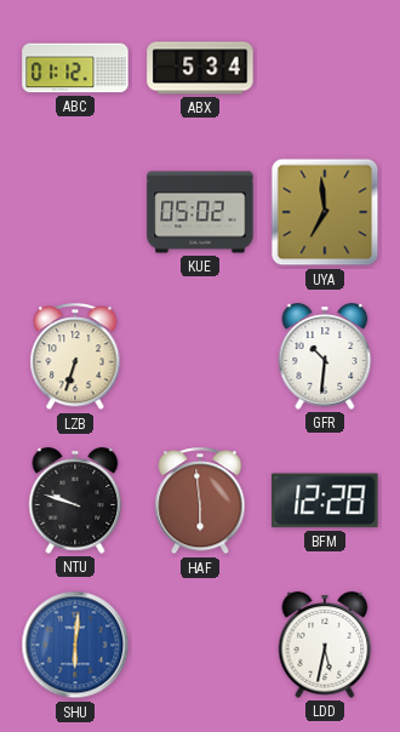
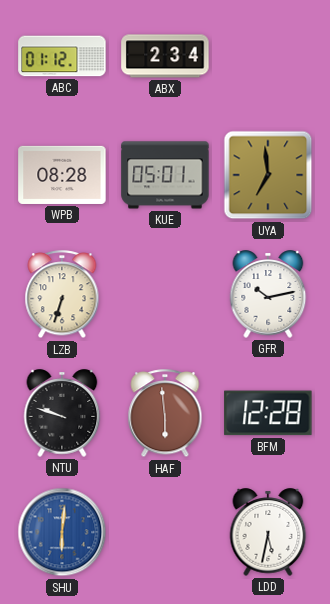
ABX: 5:34 -> 2:34
WPB: none -> 08:28
KUE: 05:02 -> 05:01
GFR: 10:31 -> 10:13
